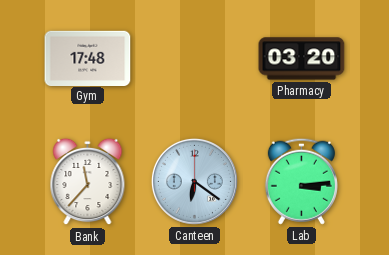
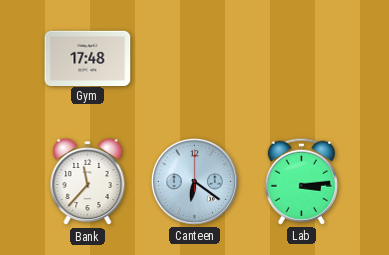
Pharmacy: 03:20 -> none
